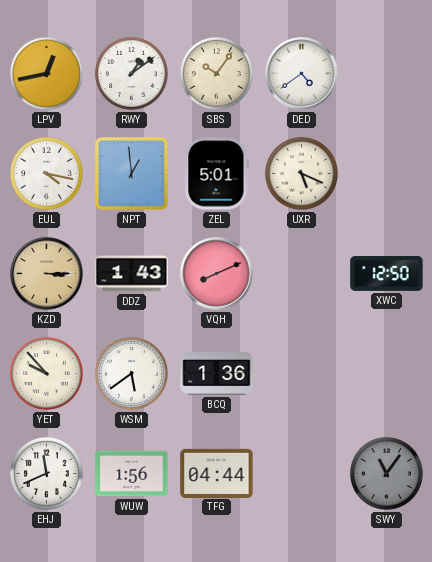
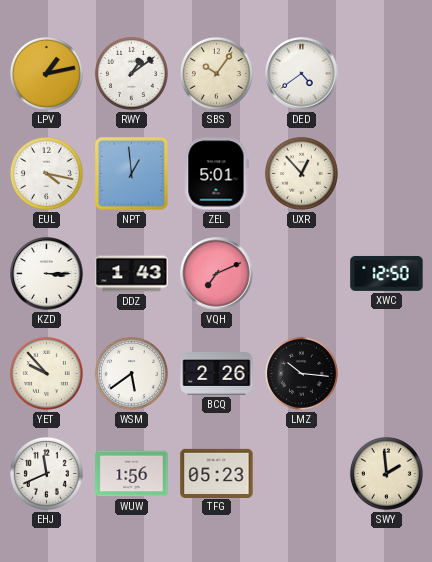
LPV: 12:43 -> 1:13
UXR: 5:19 -> 12:53
KZD dial: champagne -> white
VQH: 8:11 -> 7:11
BCQ: 1:36 -> 2:26
LMZ: none -> 10:16
TFG: 04:44 -> 05:23
SWY: 11:06 -> 1:59
SWY dial: grey -> cream
